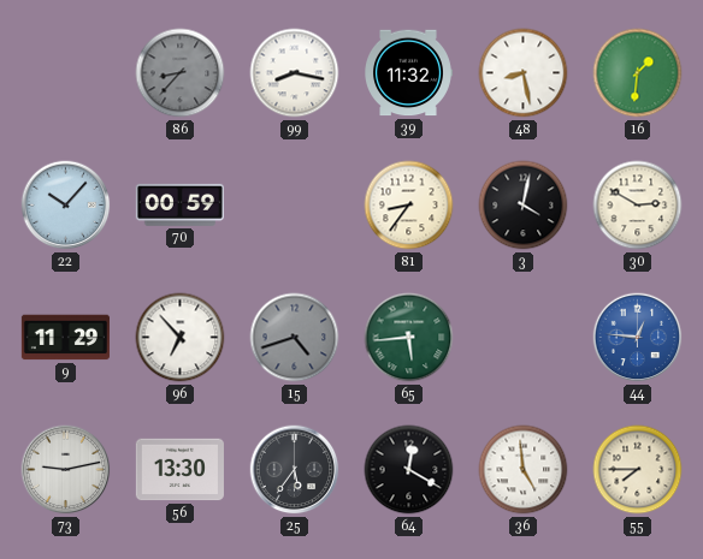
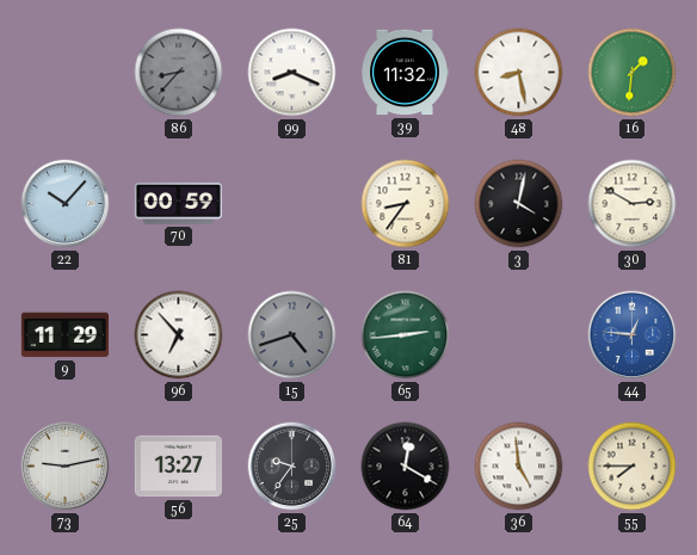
99: 8:17 -> 8:19
65: 5:44 -> 2:44
56: 13:30 -> 13:27
25: 5:36 -> 9:36
